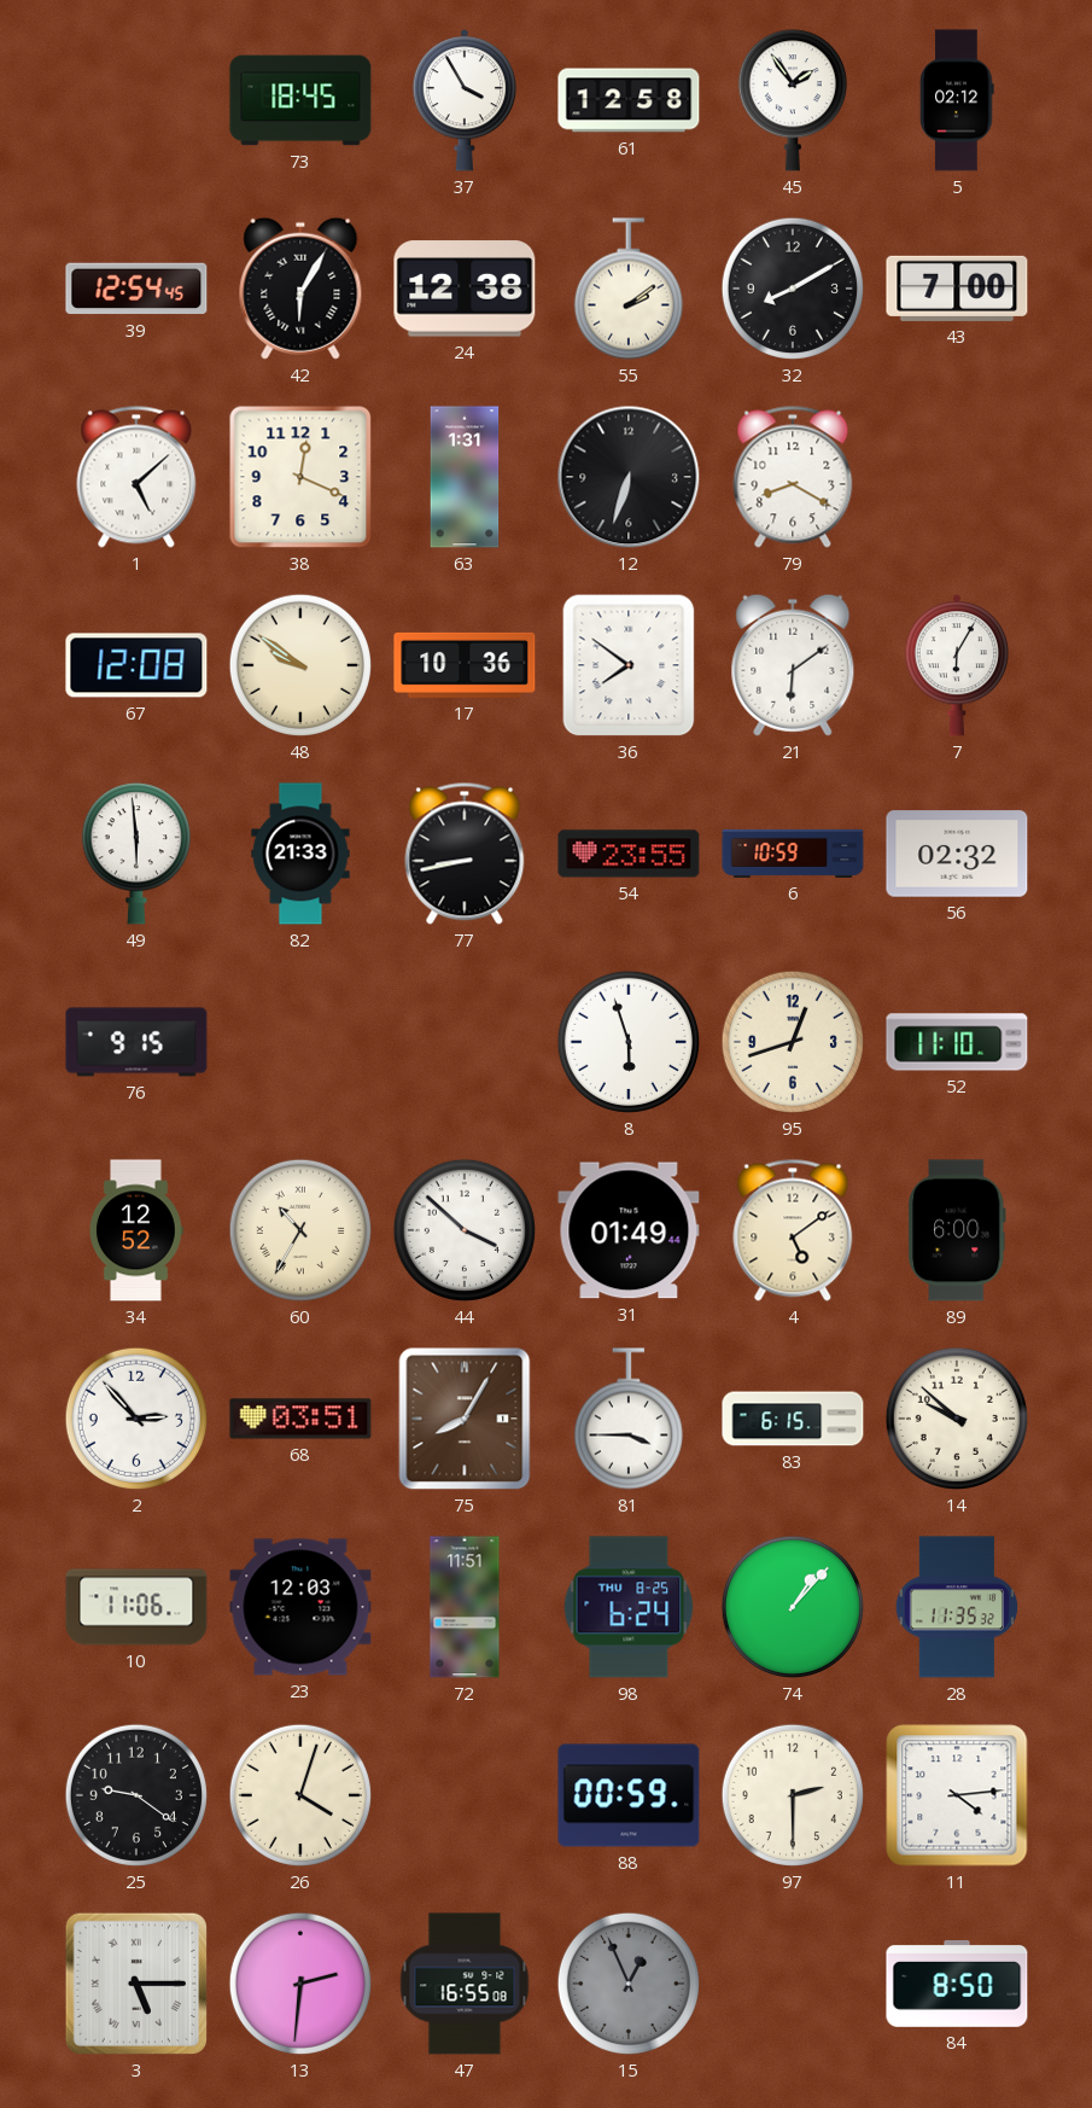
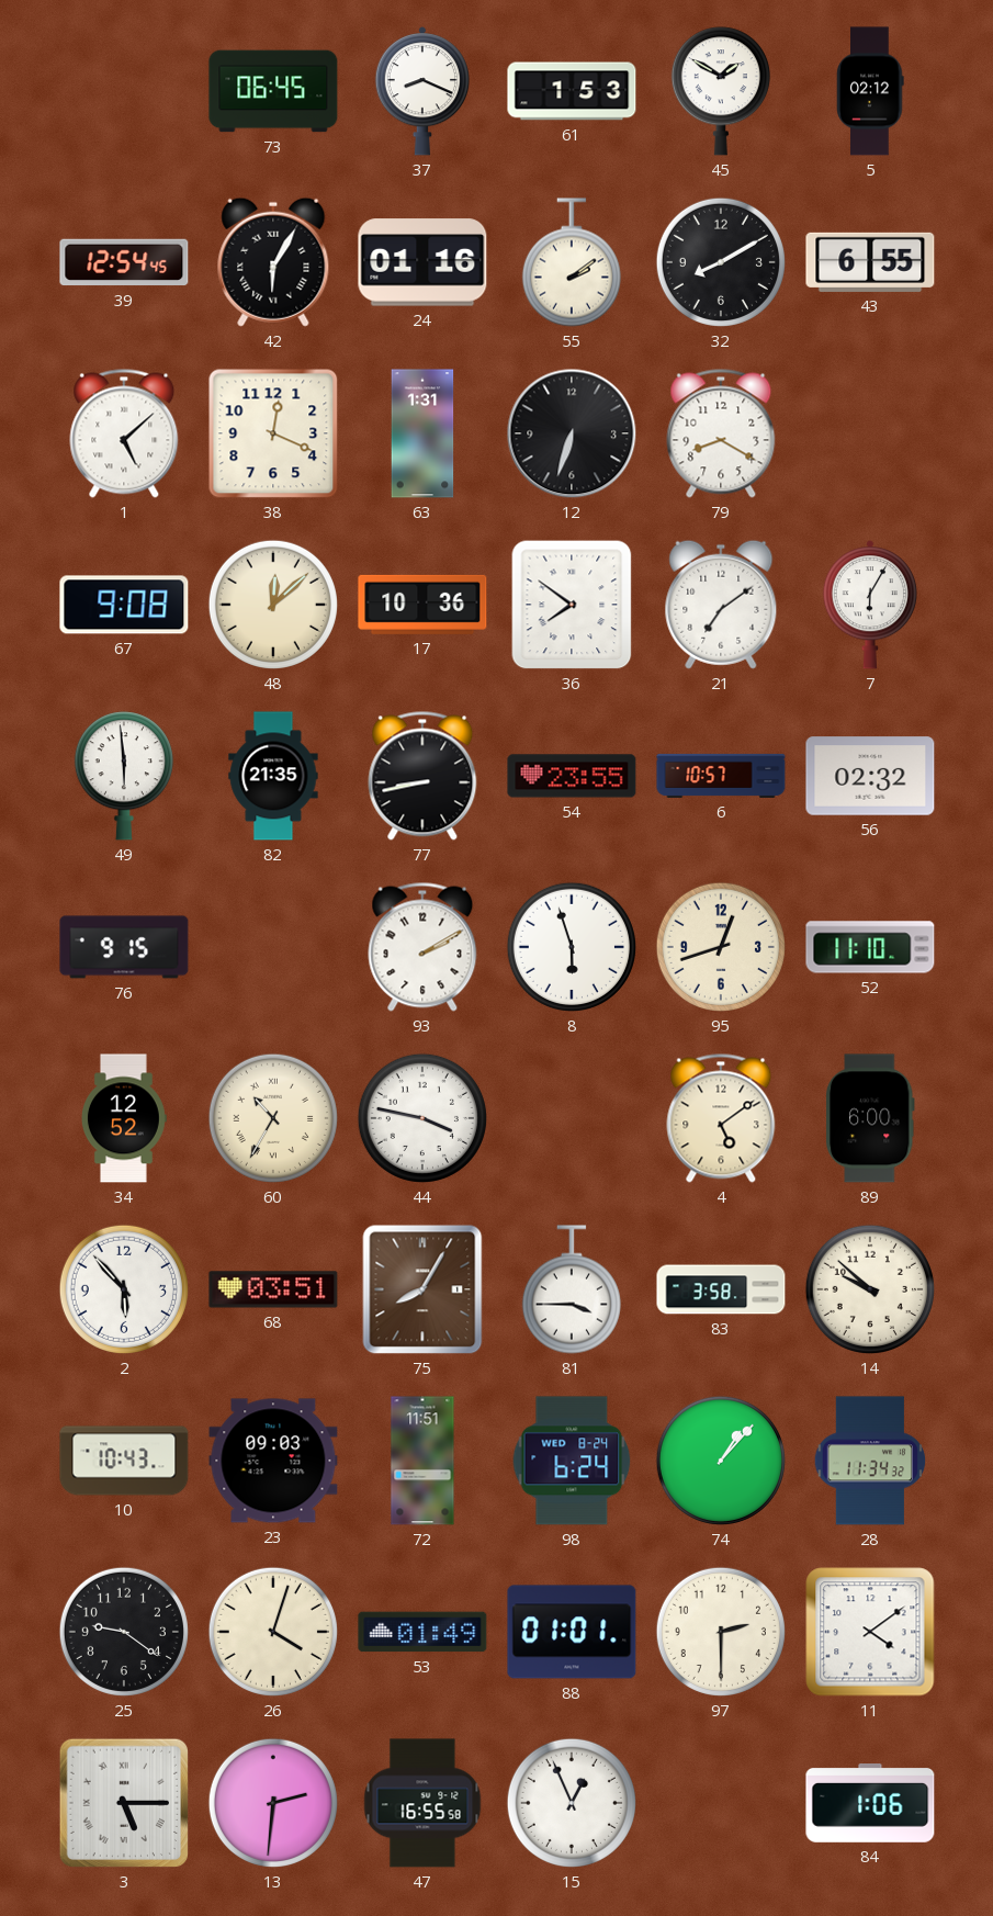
73: 18:45 -> 06:45
37: 3:55 -> 8:19
61: 12:58 -> 1:53
45: 1:54 -> 1:50
24: 12:38 -> 01:16
43: 7:00 -> 6:55
67: 12:08 -> 9:08
48: 9:51 -> 12:08
21: 6:09 -> 7:09
82: 21:33 -> 21:35
6: 10:59 -> 10:57
93: none -> 2:10
44: 3:52 -> 3:47
31: 01:49 -> none
2: 2:53 -> 5:53
83: 6:15 -> 3:58
10: 11:06 -> 10:43
23: 12:03 -> 09:03
98 date: THU 8-25 -> WED 8-24
28: 11:35 -> 11:34
53: none -> 01:49
88: 00:59 -> 01:01
11: 4:14 -> 4:09
47: 16:55:08 -> 16:55:58
15 dial: grey -> white
84: 8:50 -> 1:06
